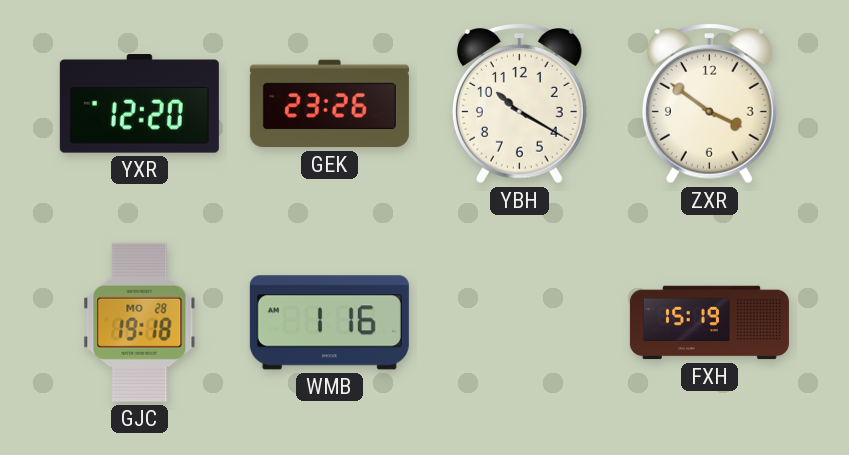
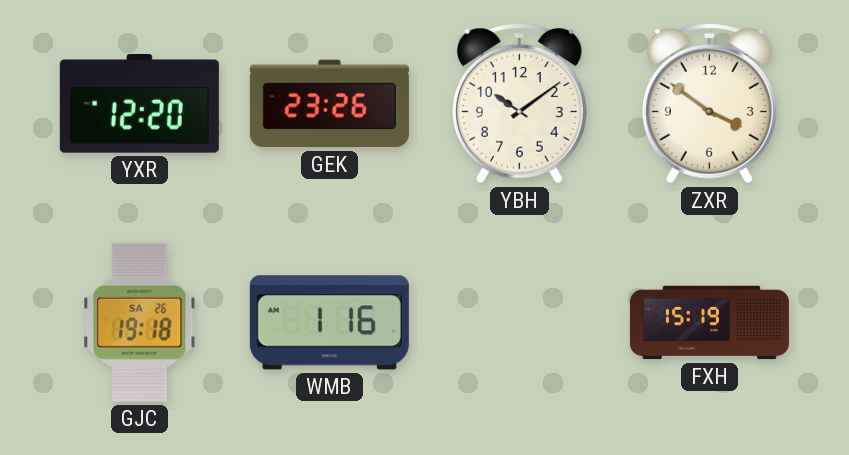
YBH: 10:20 -> 10:09
GJC date: MO 28 -> SA 26
